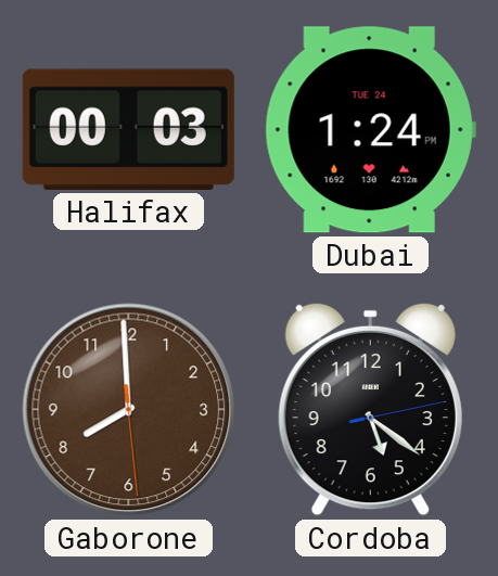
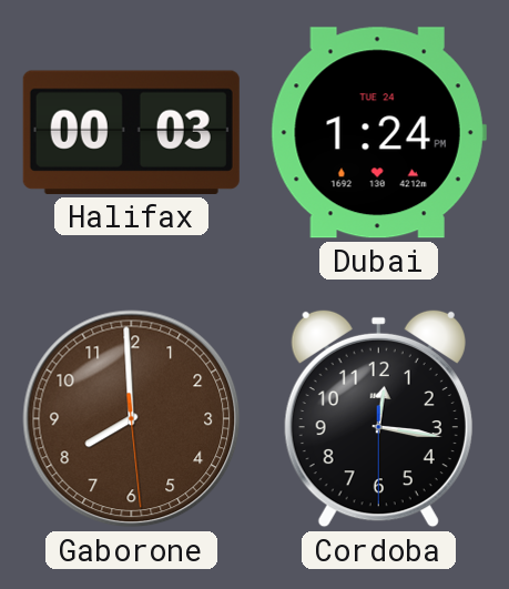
Cordoba: 5:21 -> 12:16
